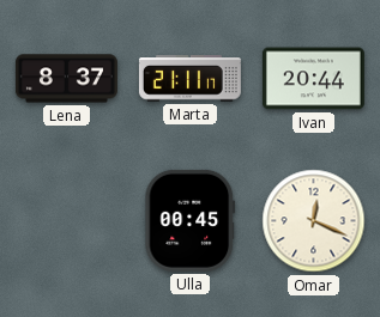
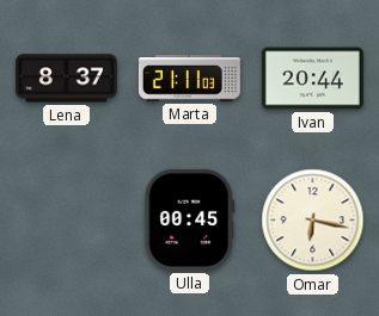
Marta: 21:11:17 -> 21:11:03
Omar: 12:19 -> 6:17
